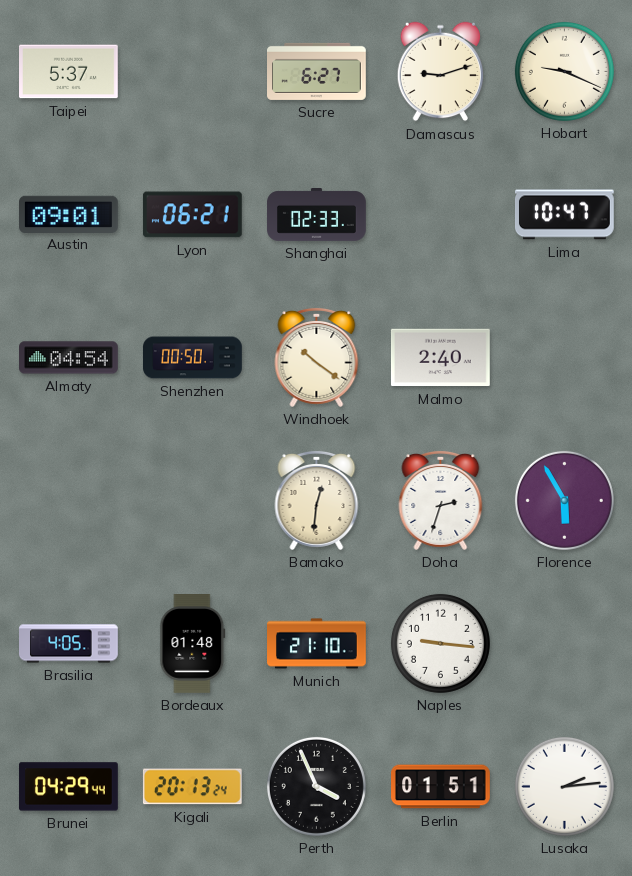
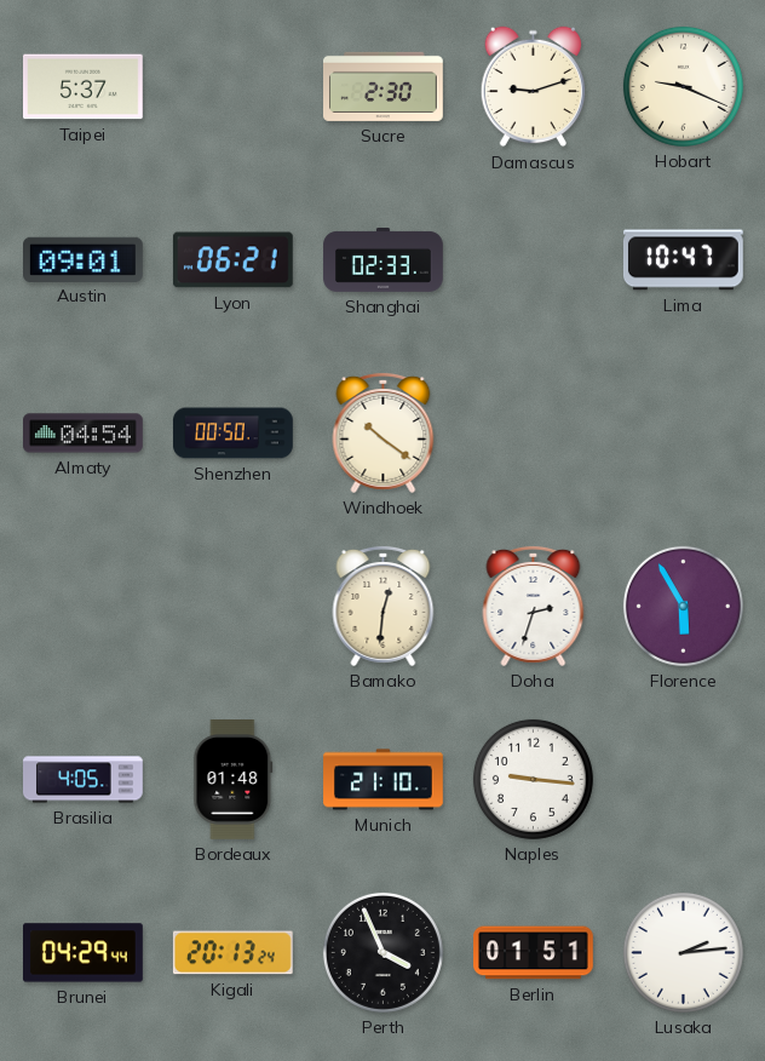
Sucre: 6:27 -> 2:30
Malmo: 2:40 -> none
